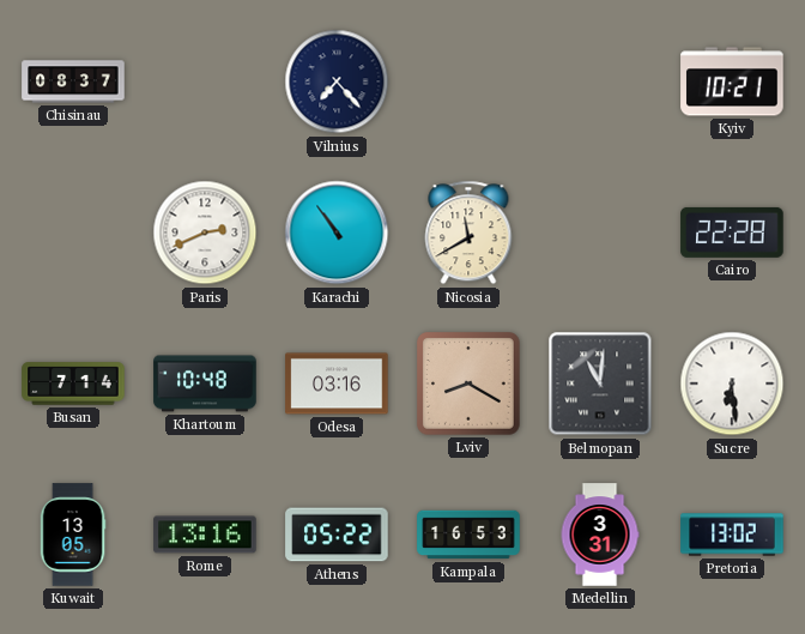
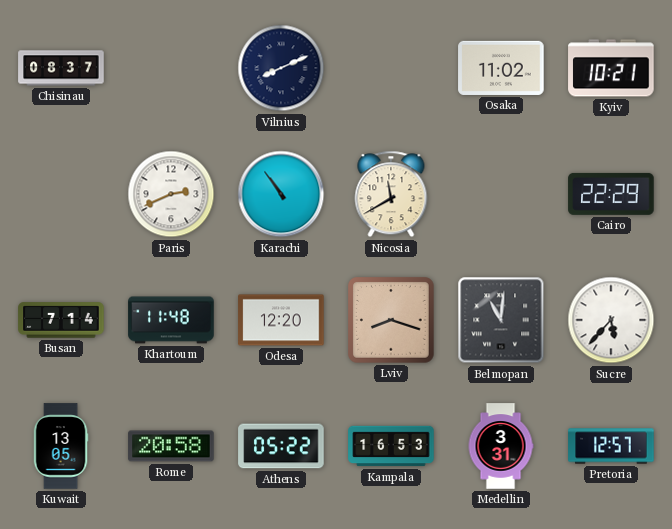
Vilnius: 7:23 -> 8:11
Osaka: none -> 11:02
Cairo: 22:28 -> 22:29
Khartoum: 10:48 -> 11:48
Odesa: 03:16 -> 12:20
Lviv: 8:20 -> 8:18
Sucre: 6:29 -> 5:37
Rome: 13:16 -> 20:58
Pretoria: 13:02 -> 12:57
